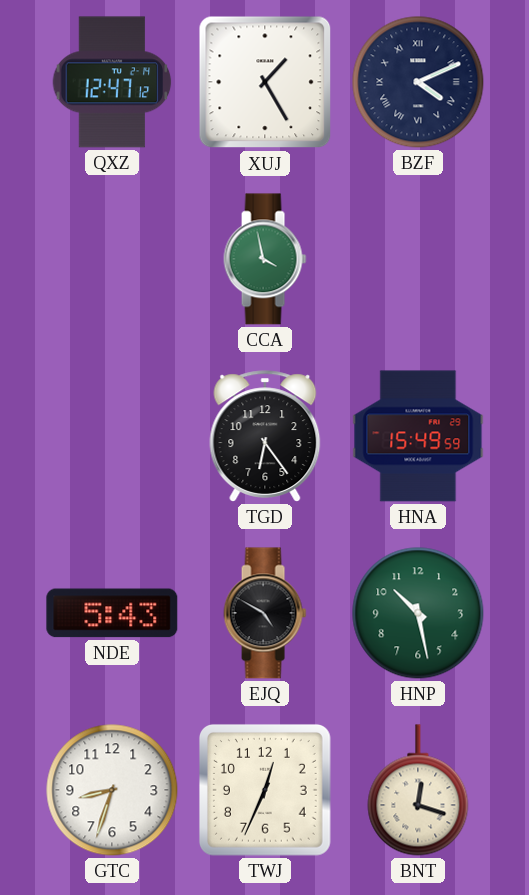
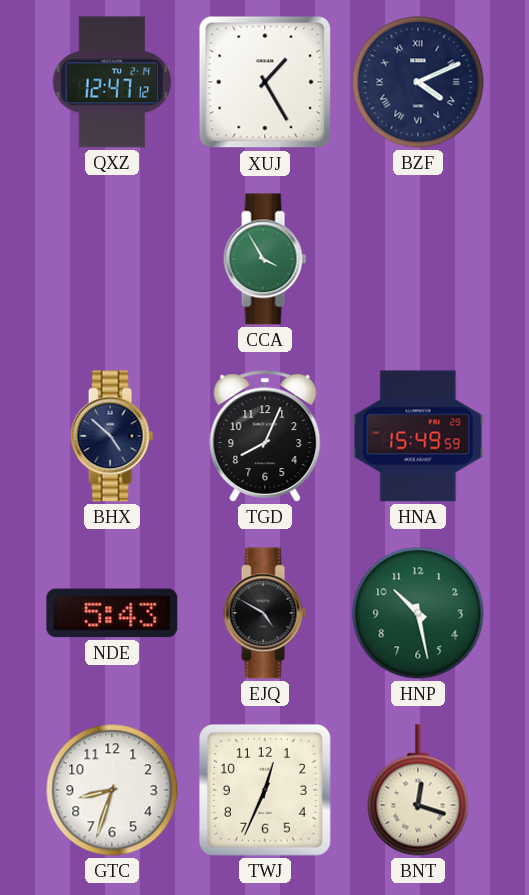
CCA: 3:58 -> 3:55
BHX: none -> 4:52
TGD: 6:24 -> 8:04
